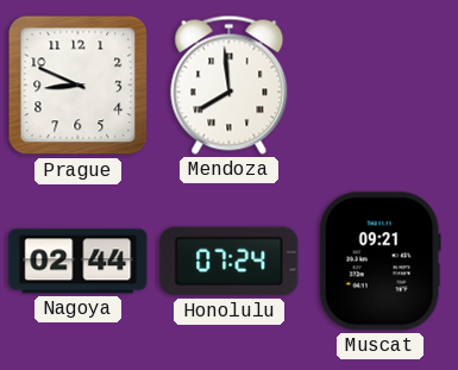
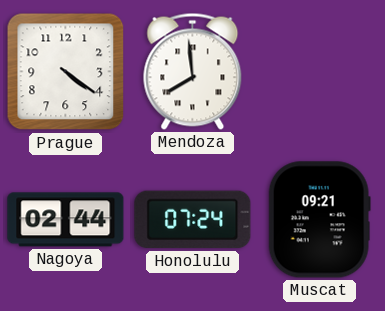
Prague: 8:49 -> 4:21
